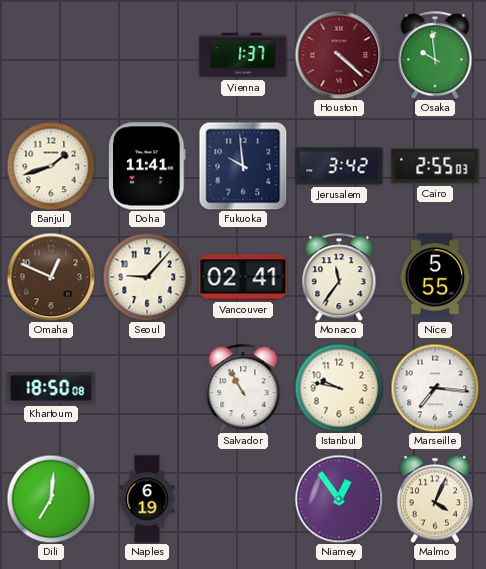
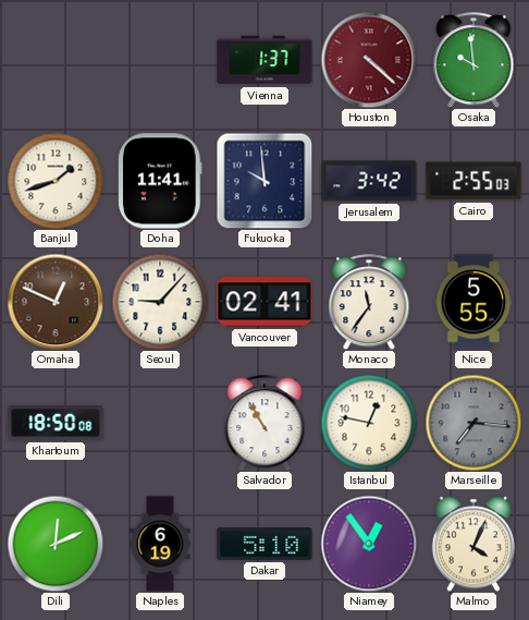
Istanbul: 9:47 -> 12:47
Marseille dial: white -> grey
Dili: 7:01 -> 12:11
Dakar: none -> 5:10
